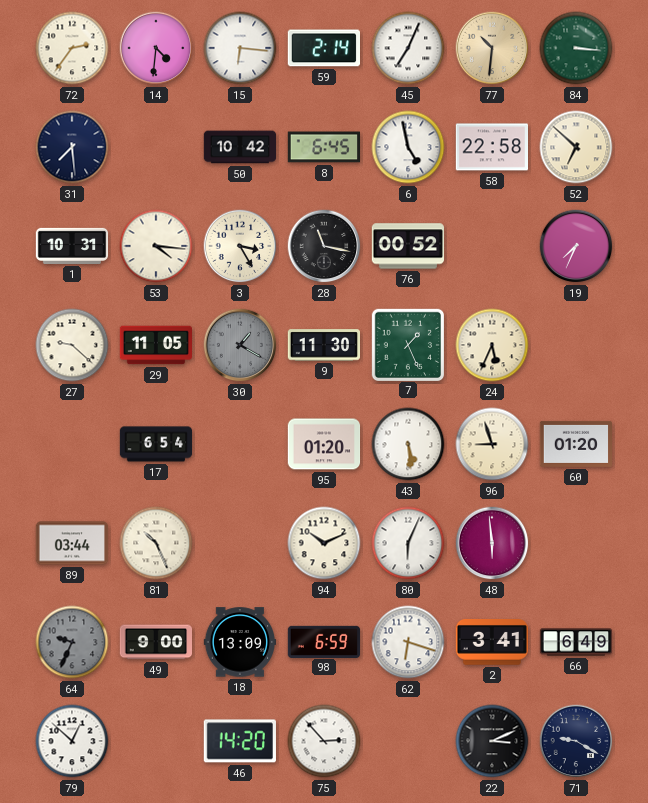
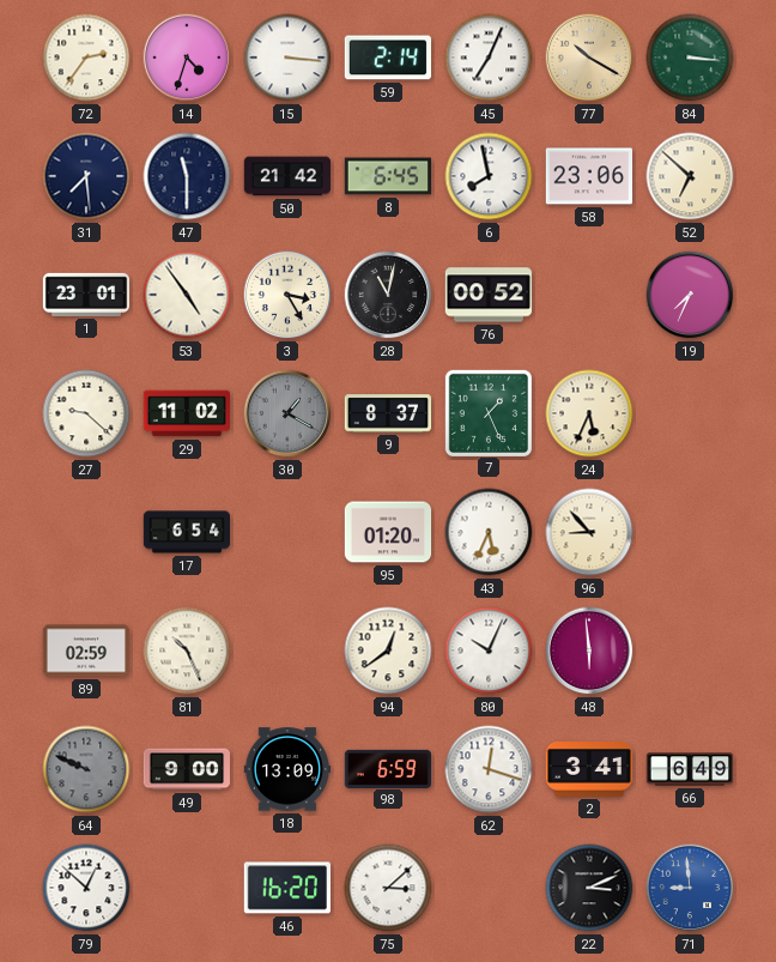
14: 4:31 -> 4:33
15: 6:16 -> 3:16
77: 10:31 -> 10:20
47: none -> 11:30
50: 10:42 -> 21:42
6: 4:58 -> 7:58
58: 22:58 -> 23:06
1: 10:31 -> 23:01
53: 4:16 -> 4:54
28: 11:17 -> 11:02
29: 11:05 -> 11:02
9: 11:30 -> 8:37
43: 5:29 -> 5:34
96: 8:57 -> 8:53
60: 01:20 -> none
89: 03:44 -> 02:59
94: 10:11 -> 12:39
80: 6:04 -> 10:04
64: 9:34 -> 9:49
62: 6:18 -> 12:18
46: 14:20 -> 16:20
75: 2:53 -> 3:08
71: 9:20 -> 8:59
71 dial: navy -> blue
